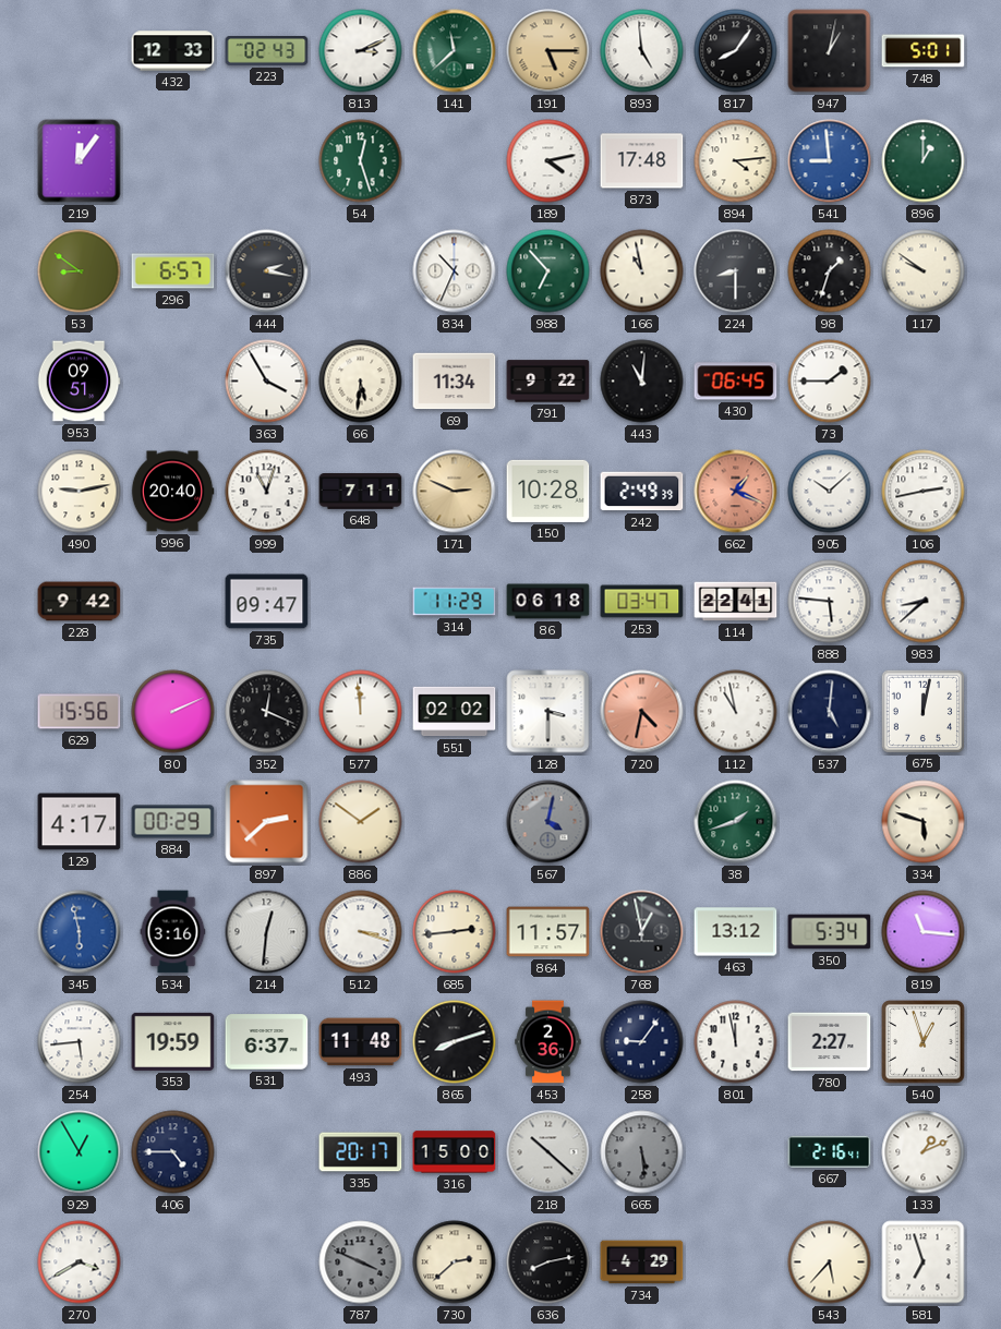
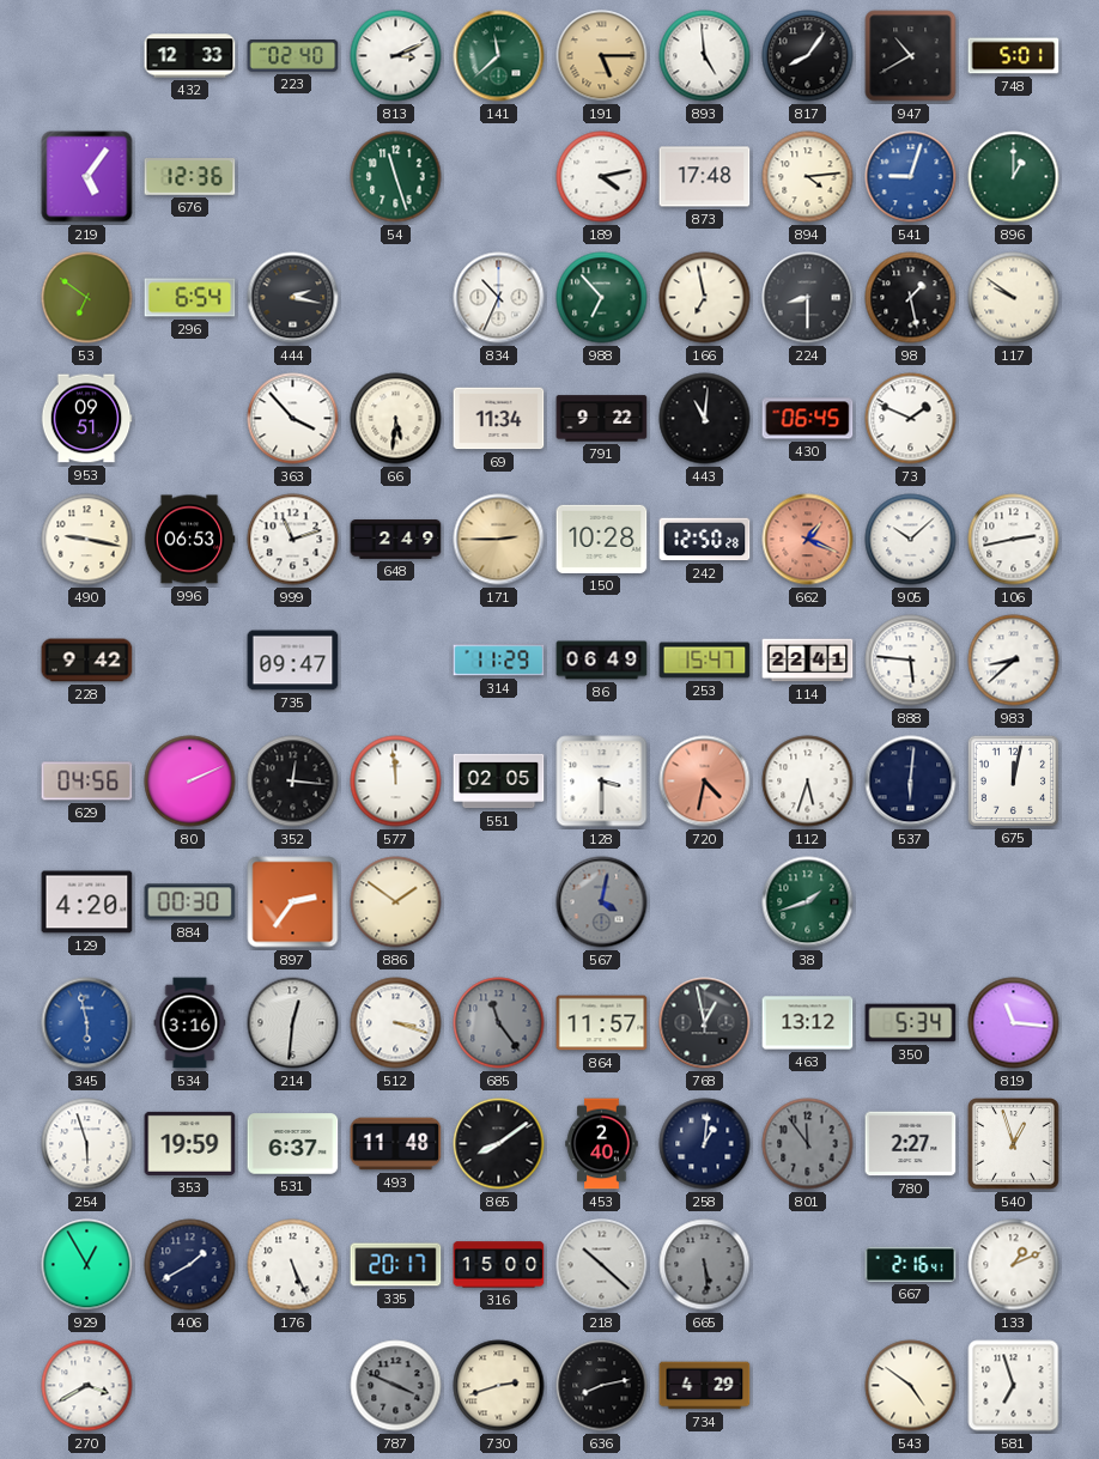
223: 02:43 -> 02:40
947: 1:02 -> 10:40
219: 12:06 -> 5:06
676: none -> 12:36
54: 12:27 -> 11:27
541: 8:59 -> 9:03
53: 8:51 -> 6:51
296: 6:57 -> 6:54
166: 10:58 -> 6:58
98: 1:33 -> 1:28
363: 3:55 -> 3:53
73: 1:45 -> 1:49
490: 9:13 -> 9:17
996: 20:40 -> 06:53
999: 11:03 -> 11:12
648: 7:11 -> 2:49
171: 2:49 -> 2:45
242: 2:49 -> 12:50
86: 06:18 -> 06:49
253: 03:47 -> 15:47
629: 15:56 -> 04:56
352: 12:19 -> 12:16
551: 02:02 -> 02:05
112: 10:58 -> 5:33
537: 5:01 -> 6:01
129: 4:17 -> 4:20
884: 00:29 -> 00:30
897: 2:38 -> 2:36
334: 5:48 -> none
685: 2:44 -> 11:24
685 dial: cream -> grey
254: 5:44 -> 5:57
865: 8:12 -> 8:09
453: 2:36 -> 2:40
258: 9:06 -> 1:01
801: 11:58 -> 11:54
801 dial: white -> grey
406: 4:45 -> 1:40
176: none -> 5:26
730: 2:38 -> 2:42
543: 5:37 -> 4:51
